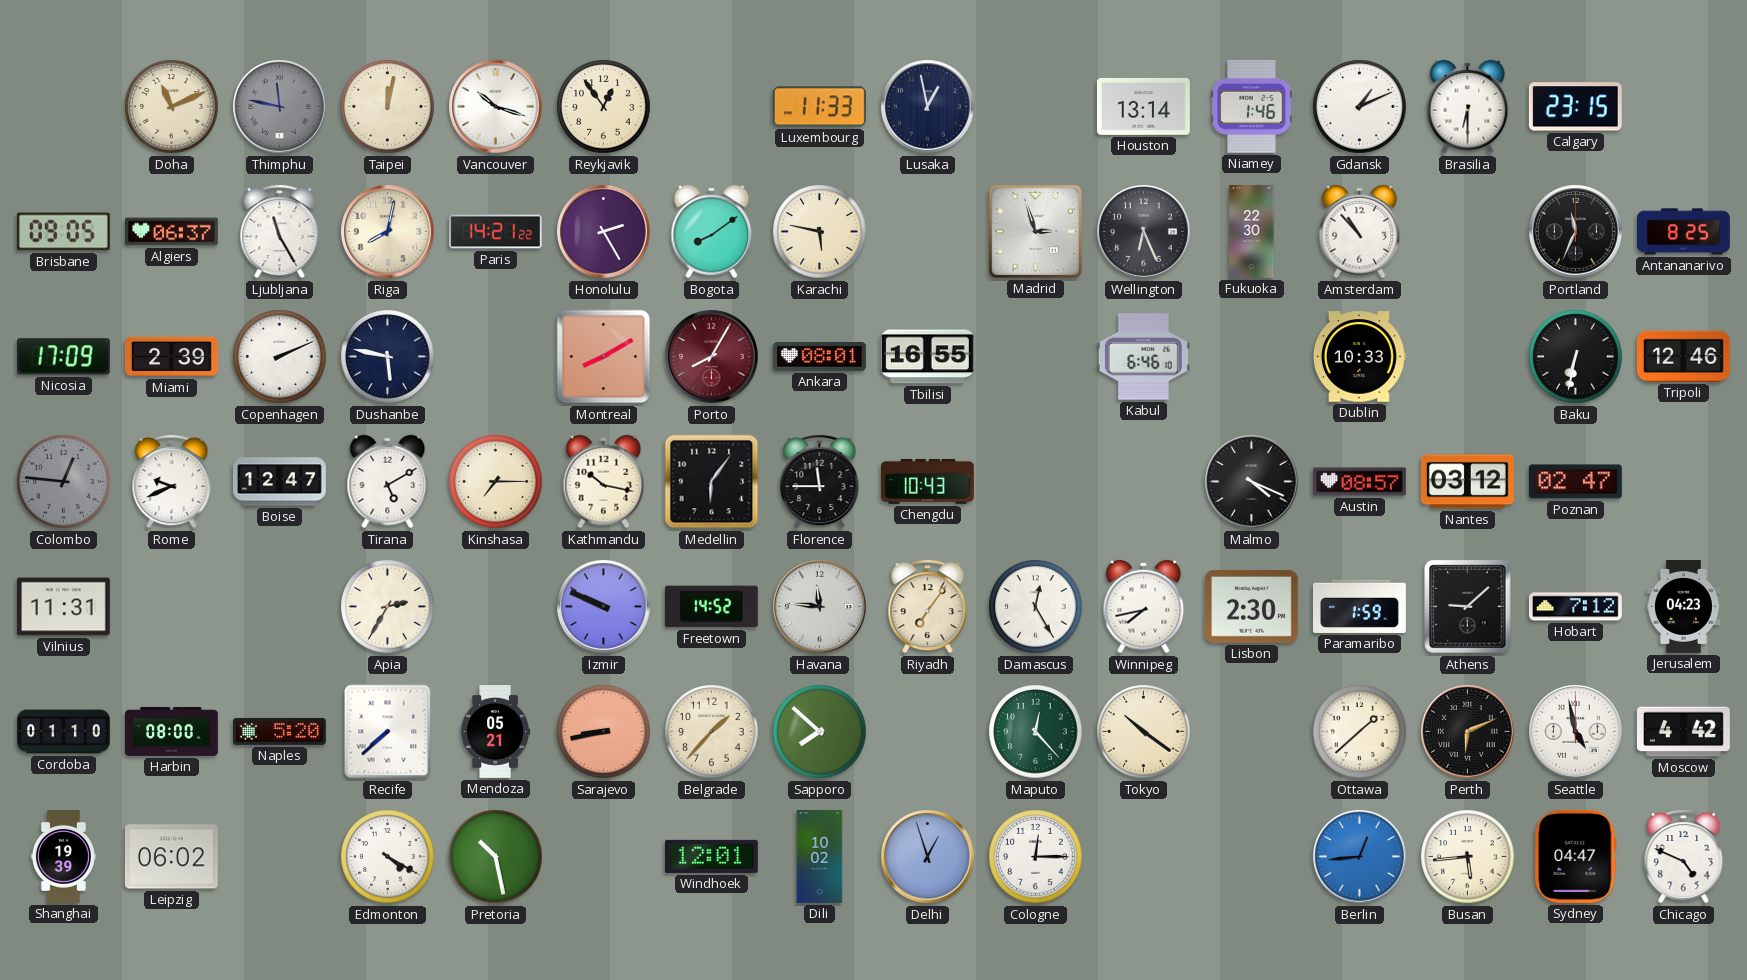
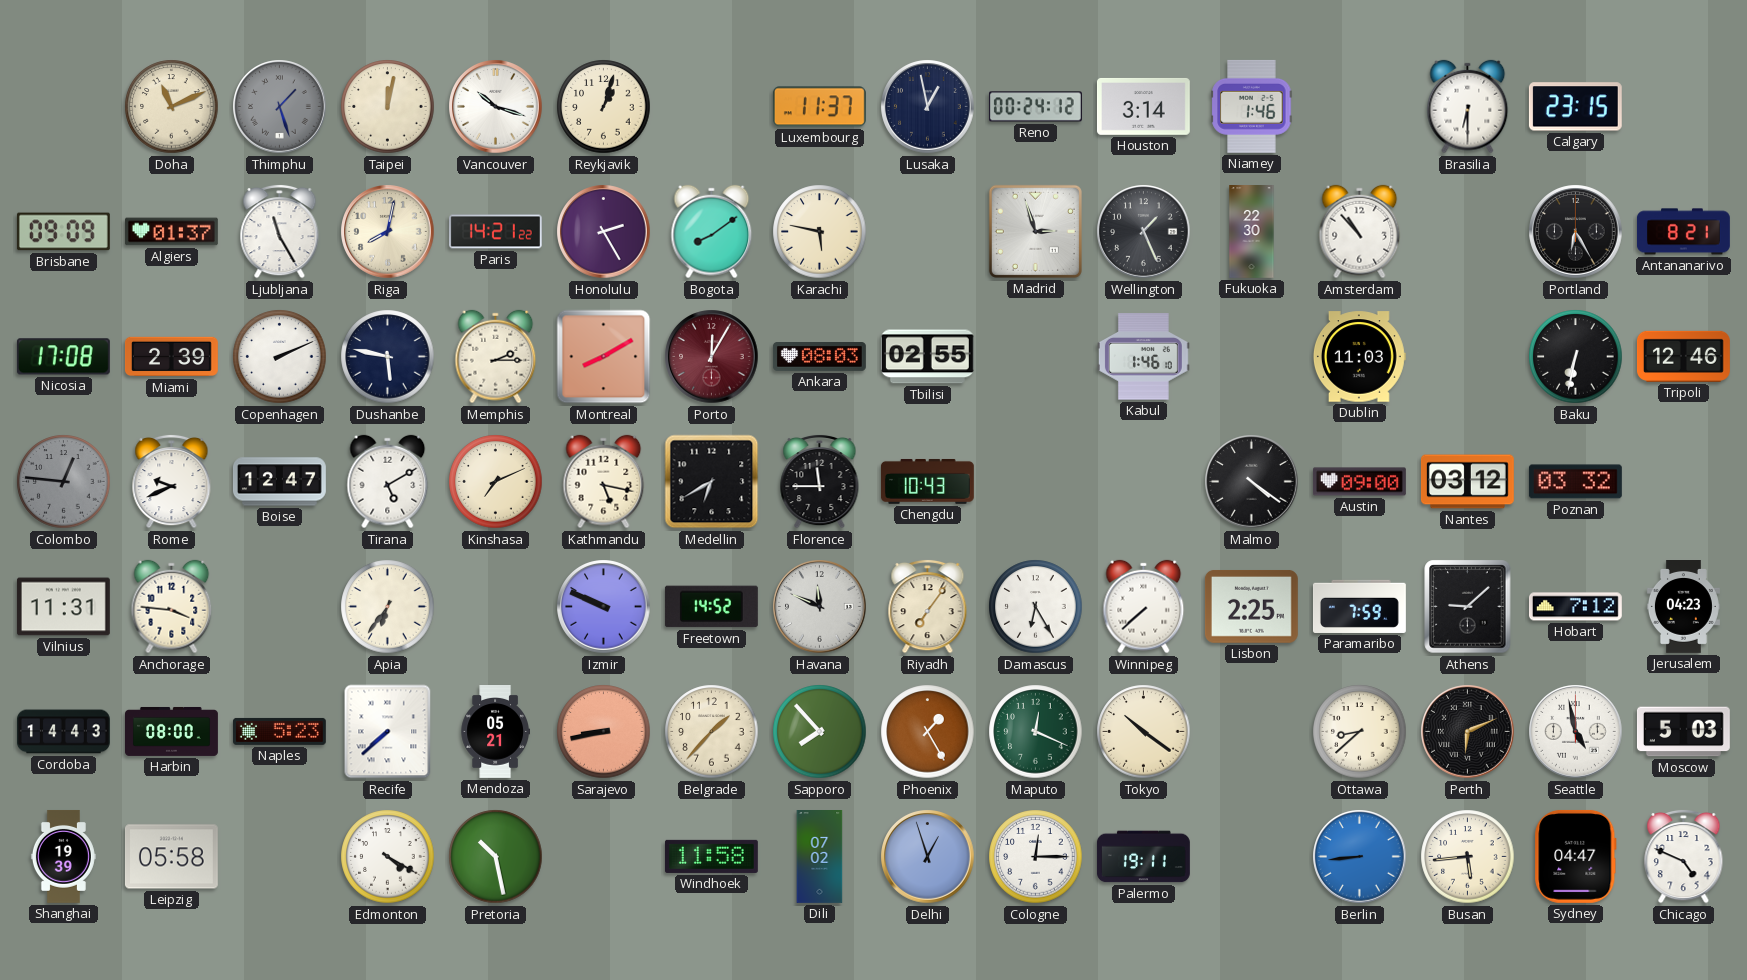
Thimphu: 11:47 -> 1:27
Reykjavik: 12:54 -> 1:03
Luxembourg: 11:33 -> 11:37
Reno: none -> 00:24
Houston: 13:14 -> 3:14
Gdansk: 1:11 -> none
Brisbane: 09:05 -> 09:09
Algiers: 06:37 -> 01:37
Wellington: 6:26 -> 1:26
Portland: 11:34 -> 6:25
Antananarivo: 8:25 -> 8:21
Nicosia: 17:09 -> 17:08
Memphis: none -> 2:15
Porto: 8:05 -> 12:05
Ankara: 08:01 -> 08:03
Tbilisi: 16:55 -> 02:55
Kabul: 6:46 -> 1:46
Dublin: 10:33 -> 11:03
Kinshasa: 7:15 -> 7:11
Kathmandu: 10:17 -> 5:17
Medellin: 6:06 -> 6:40
Malmo: 4:19 -> 4:21
Austin: 08:57 -> 09:00
Poznan: 02:47 -> 03:32
Anchorage: none -> 3:46
Apia: 2:35 -> 6:36
Havana: 11:46 -> 11:49
Damascus: 12:25 -> 6:25
Winnipeg: 7:43 -> 7:38
Lisbon: 2:30 -> 2:25
Paramaribo: 1:59 -> 7:59
Cordoba: 01:10 -> 14:43
Naples: 5:20 -> 5:23
Sapporo: 7:52 -> 7:53
Phoenix: none -> 1:25
Maputo: 12:23 -> 12:19
Ottawa: 1:38 -> 8:38
Moscow: 4:42 -> 5:03
Leipzig: 06:02 -> 05:58
Windhoek: 12:01 -> 11:58
Dili: 10:02 -> 07:02
Palermo: none -> 19:11
Berlin: 12:44 -> 8:44
